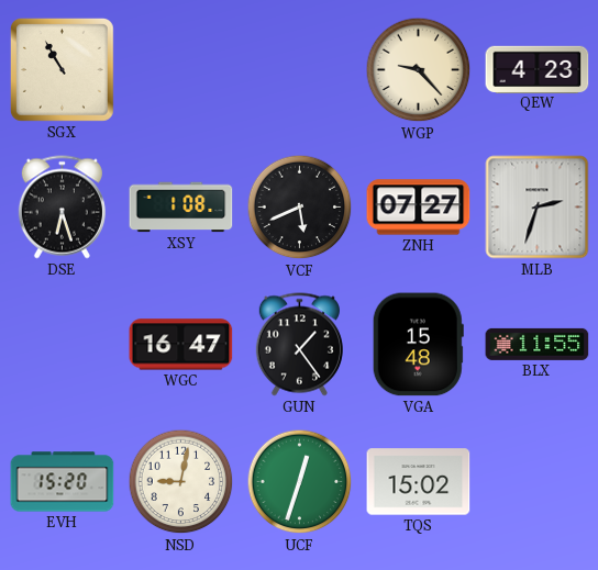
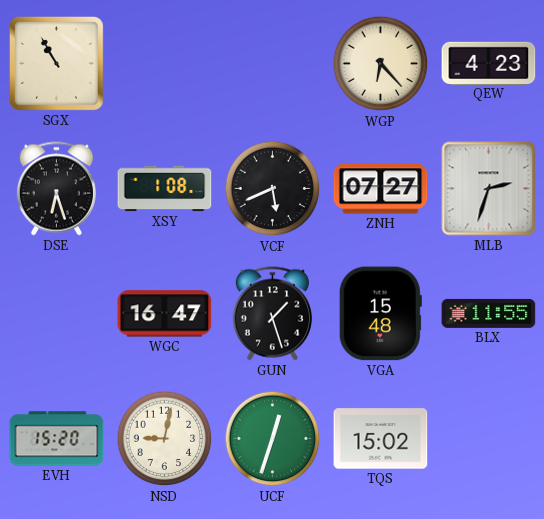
WGP: 9:23 -> 6:23
GUN: 1:24 -> 1:27
